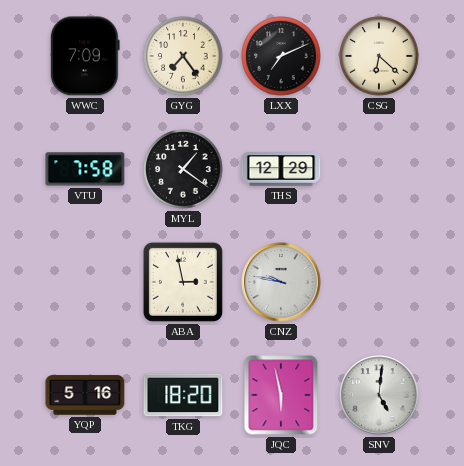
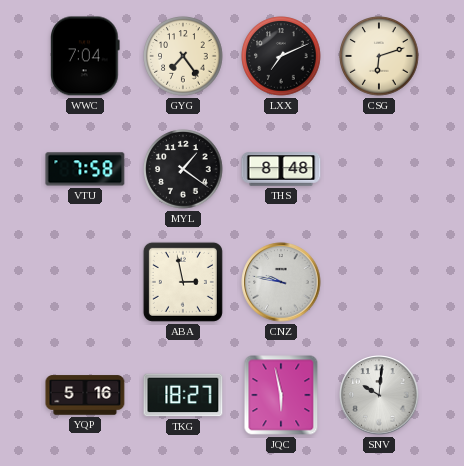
WWC: 7:09 -> 7:04
CSG: 6:22 -> 6:12
THS: 12:29 -> 8:48
TKG: 18:20 -> 18:27
SNV: 5:01 -> 10:01
